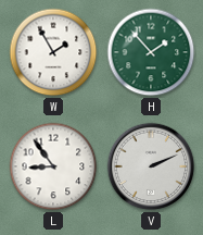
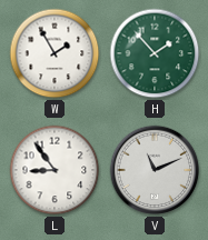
V: 2:11 -> 11:11
